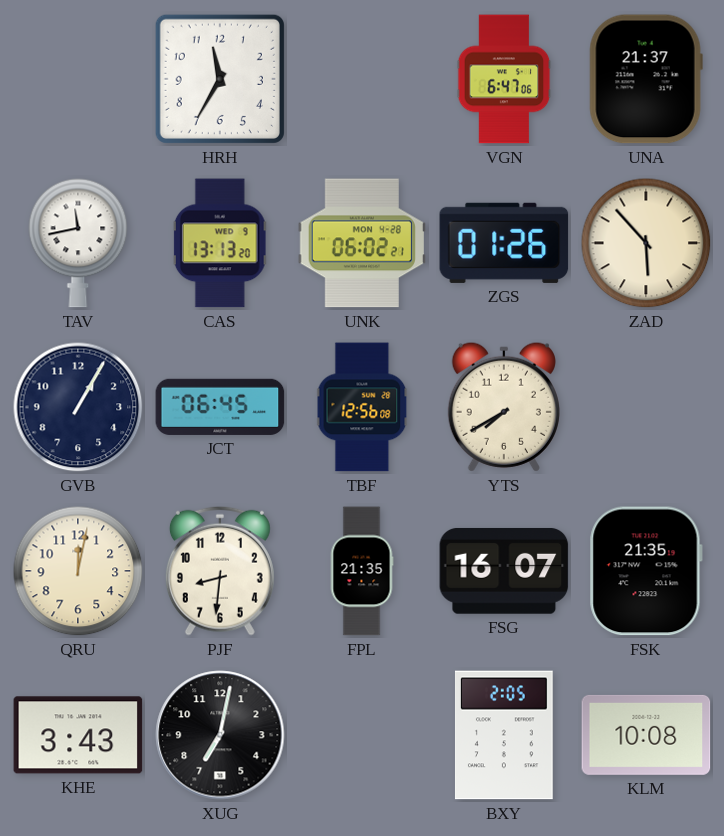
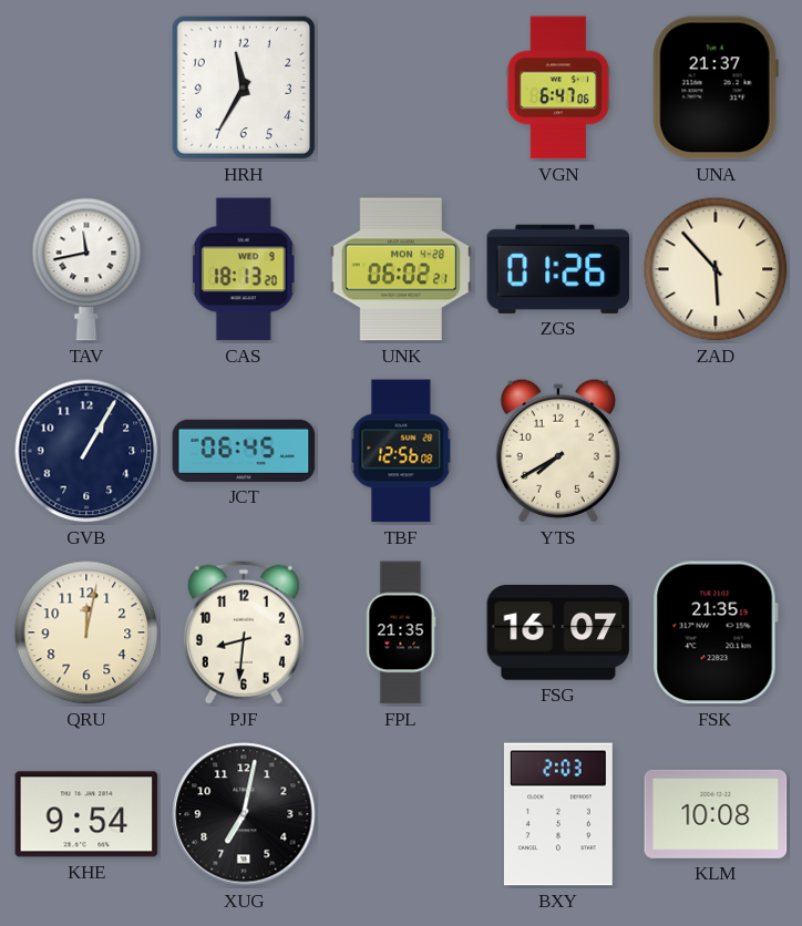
CAS: 13:13 -> 18:13
KHE: 3:43 -> 9:54
BXY: 2:05 -> 2:03
